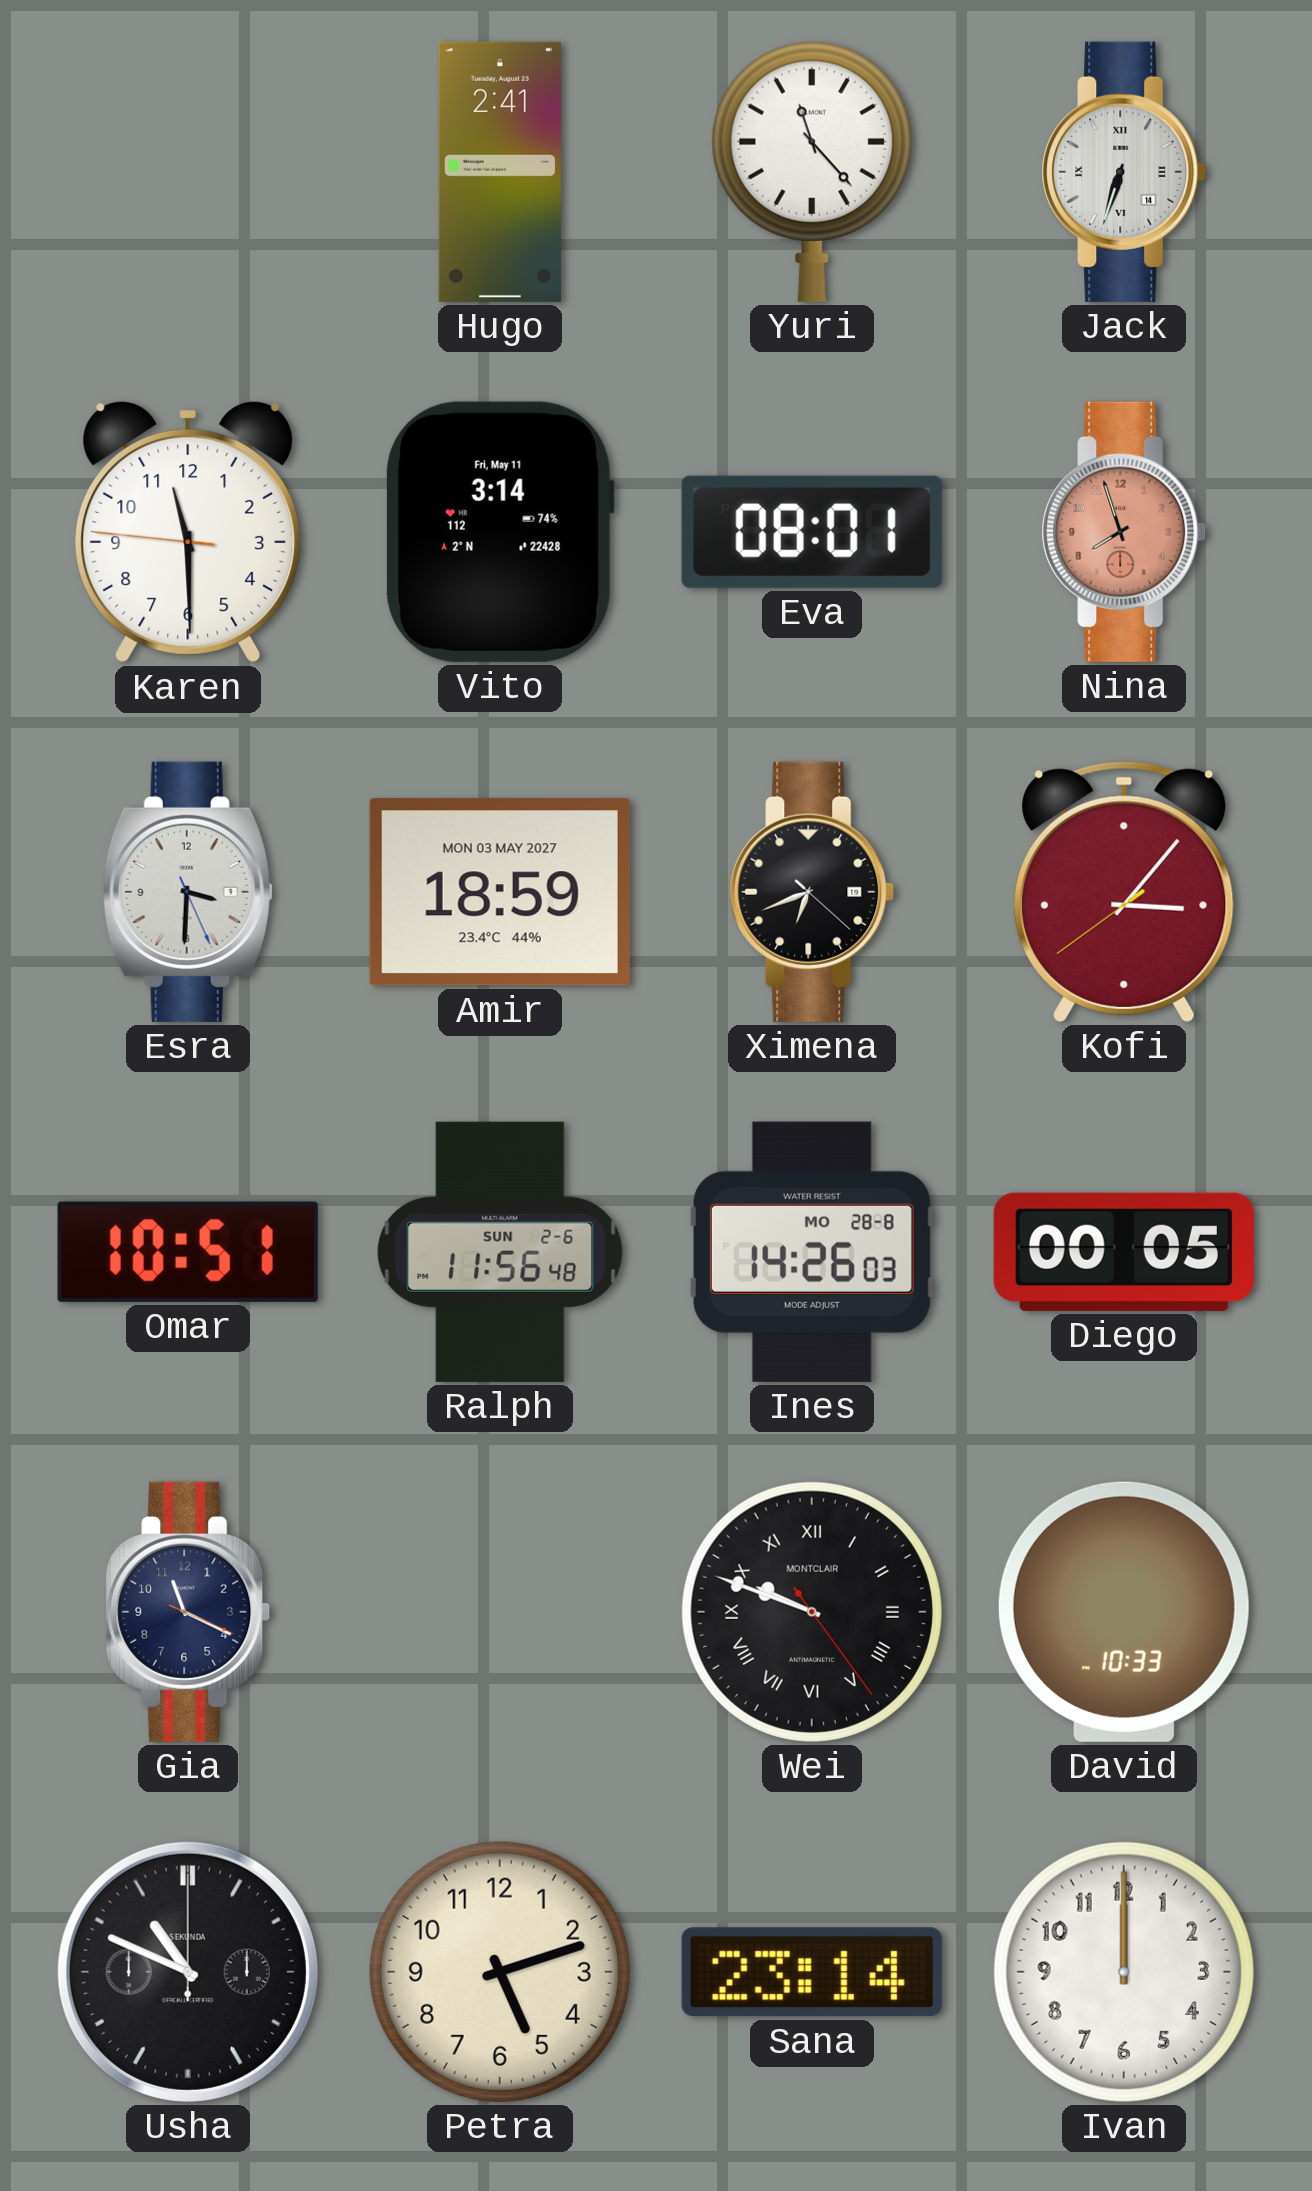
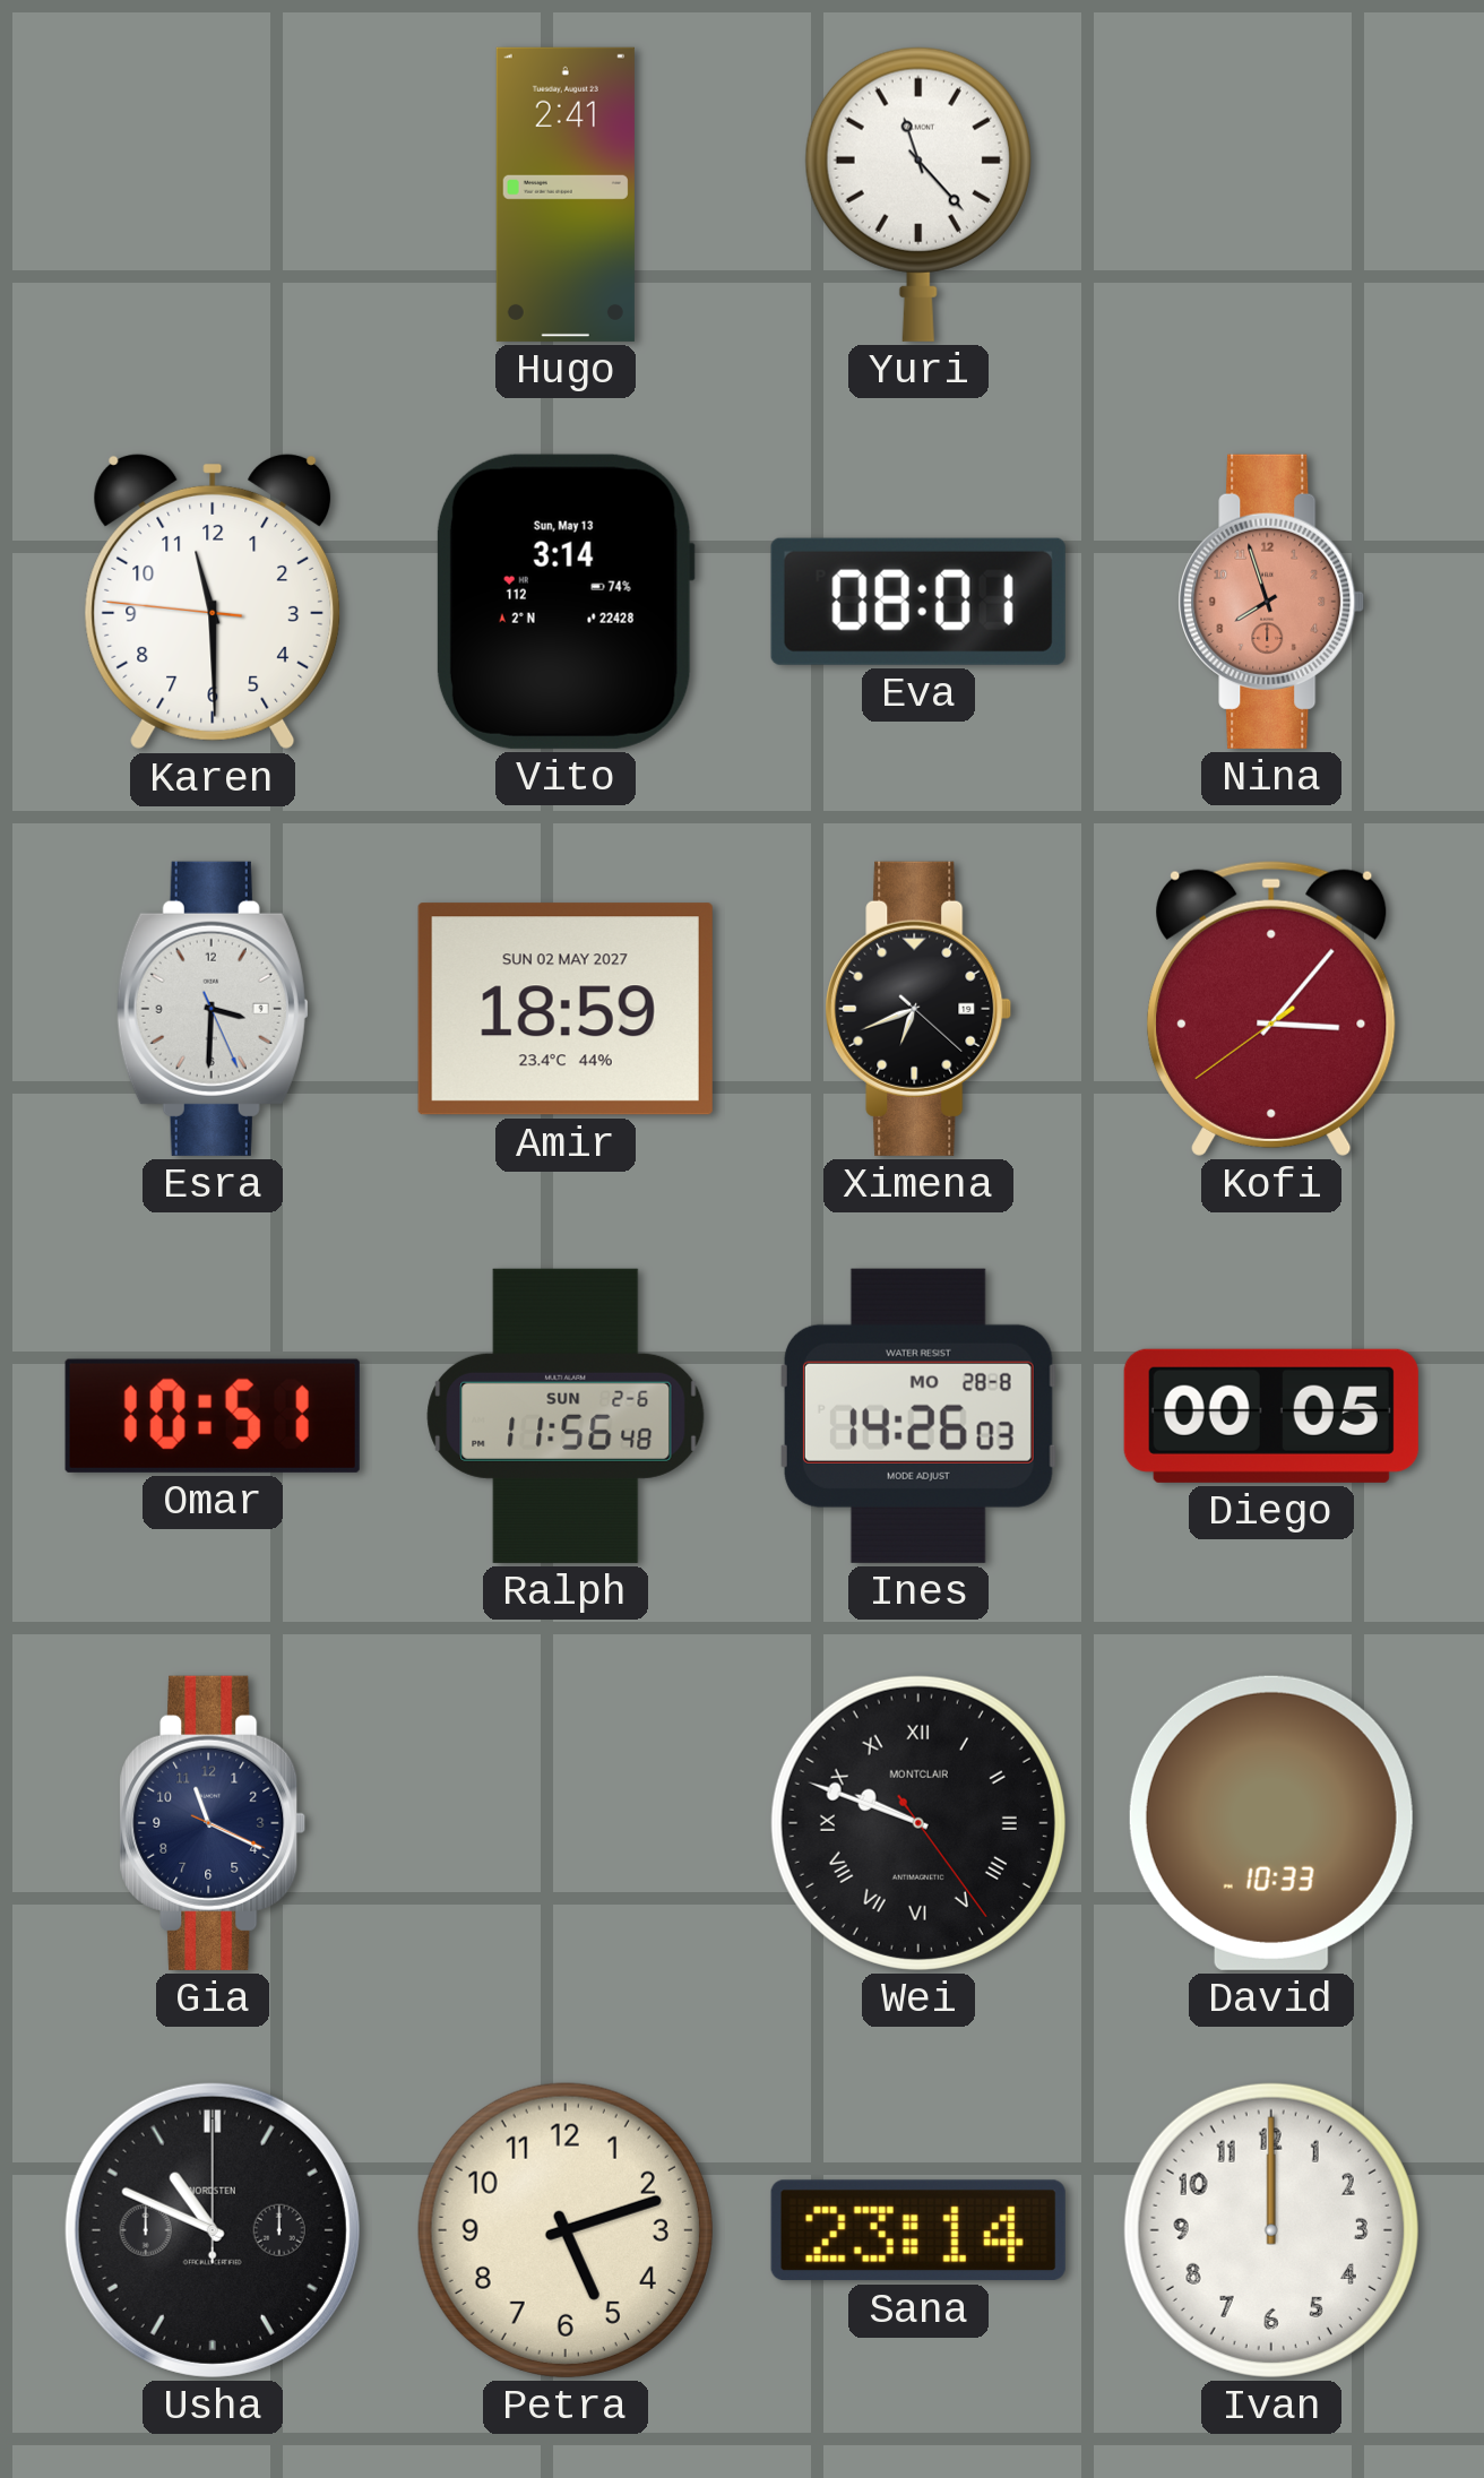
Jack: 6:33 -> none
Vito date: Fri, May 11 -> Sun, May 13
Amir date: MON 03 MAY 2027 -> SUN 02 MAY 2027
Usha brand: SEKUNDA -> NORDSTEN
